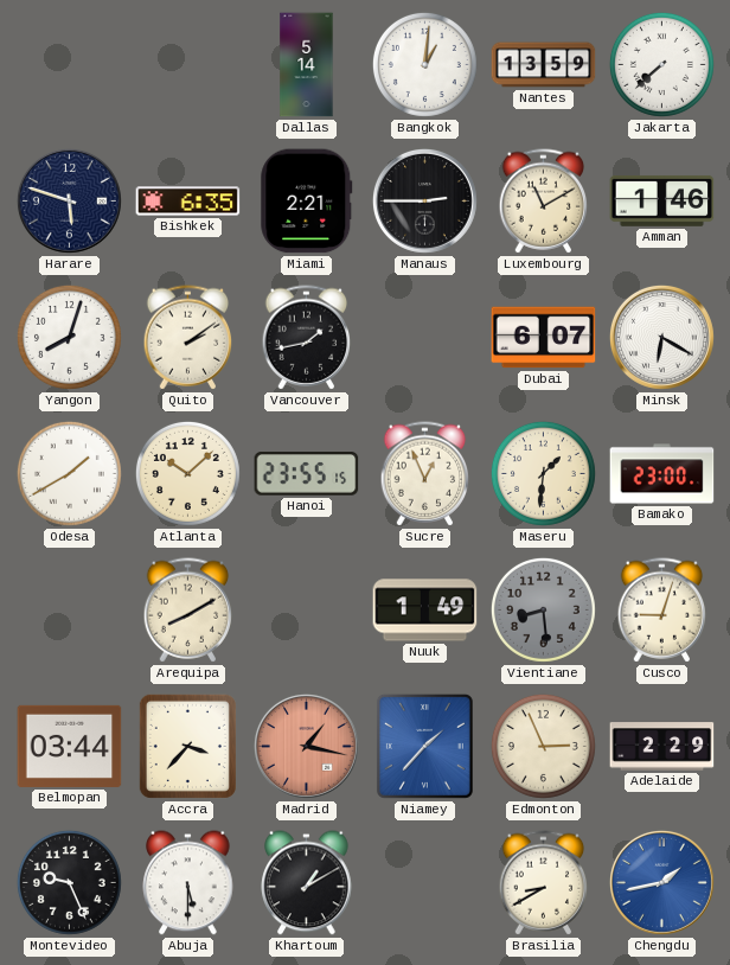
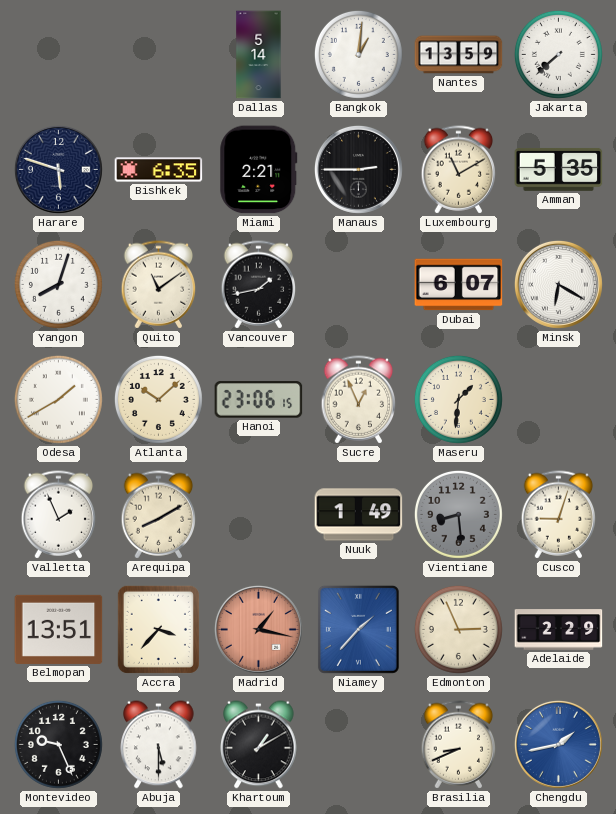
Amman: 1:46 -> 5:35
Quito: 2:09 -> 11:09
Hanoi: 23:55 -> 23:06
Bamako: 23:00 -> none
Valletta: none -> 1:56
Belmopan: 03:44 -> 13:51
Brasilia: 8:40 -> 8:41
